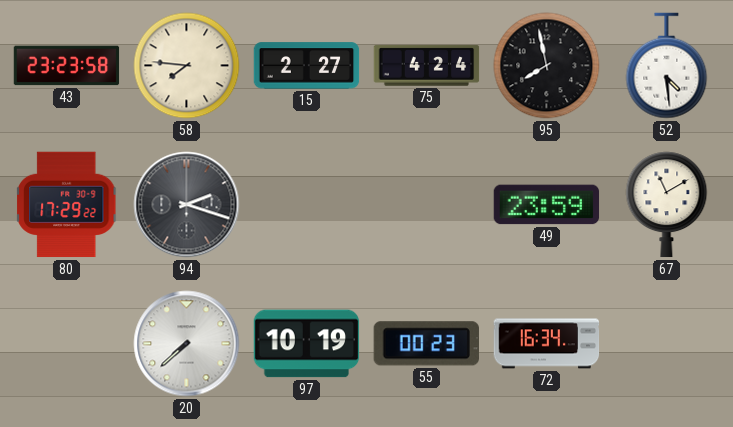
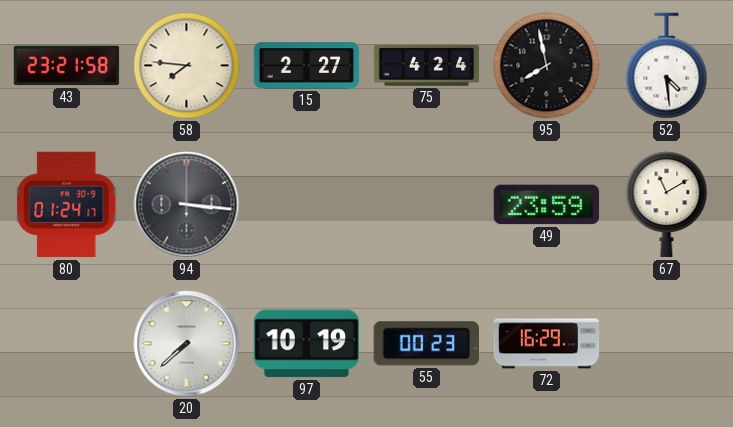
43: 23:23 -> 23:21
80: 17:29 -> 01:24
94: 2:18 -> 3:16
72: 16:34 -> 16:29
